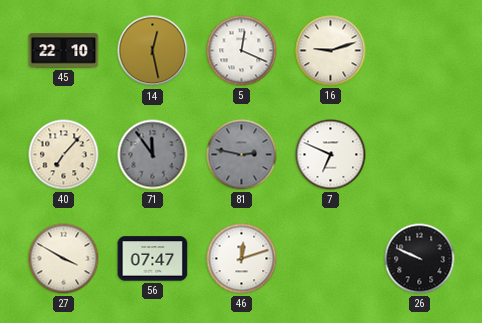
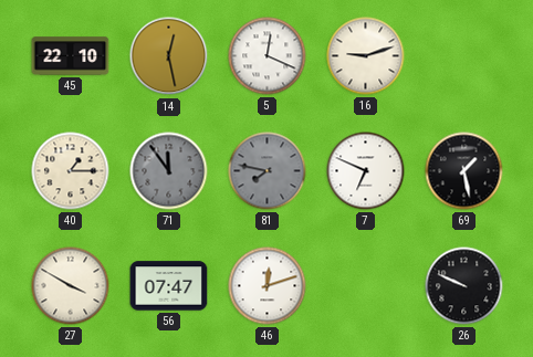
40: 7:07 -> 1:15
81: 2:47 -> 7:47
69: none -> 1:28
